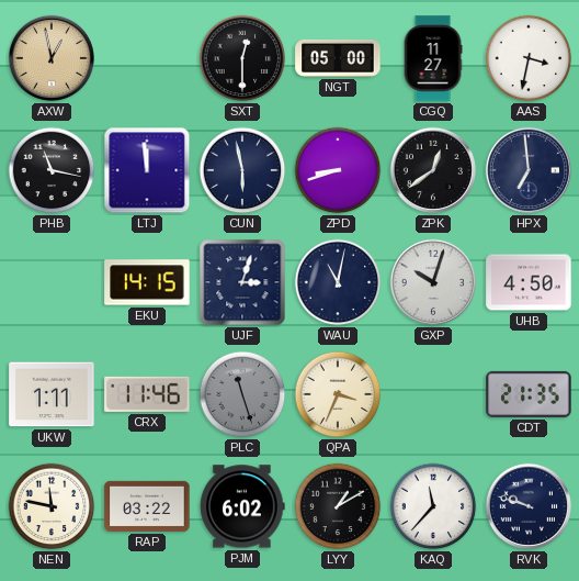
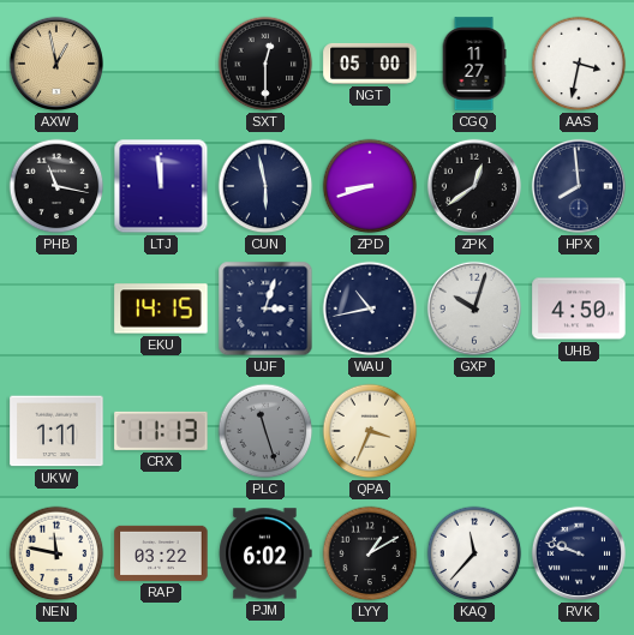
HPX: 6:59 -> 7:59
WAU: 11:02 -> 10:43
CRX: 11:46 -> 11:13
CDT: 21:35 -> none
